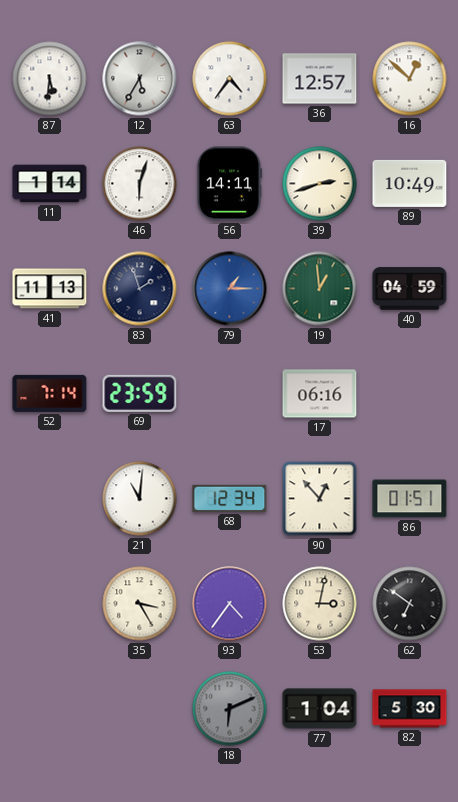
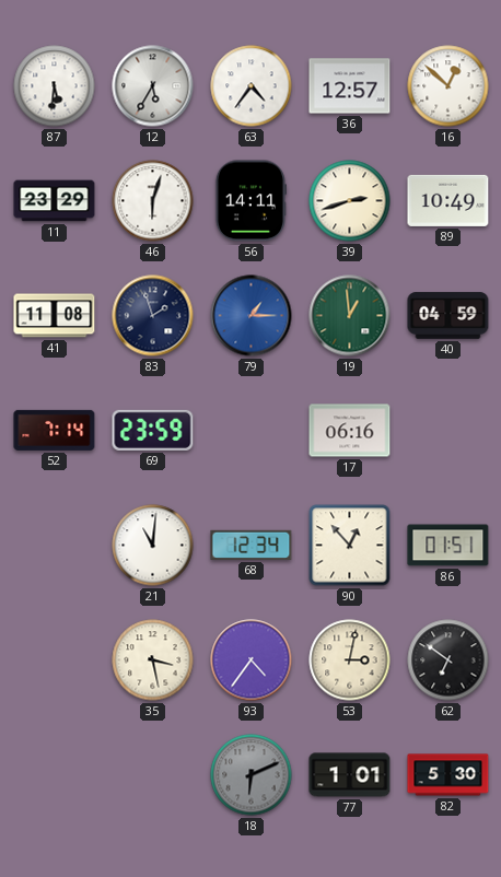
11: 1:14 -> 23:29
41: 11:13 -> 11:08
35: 3:25 -> 3:28
77: 1:04 -> 1:01
